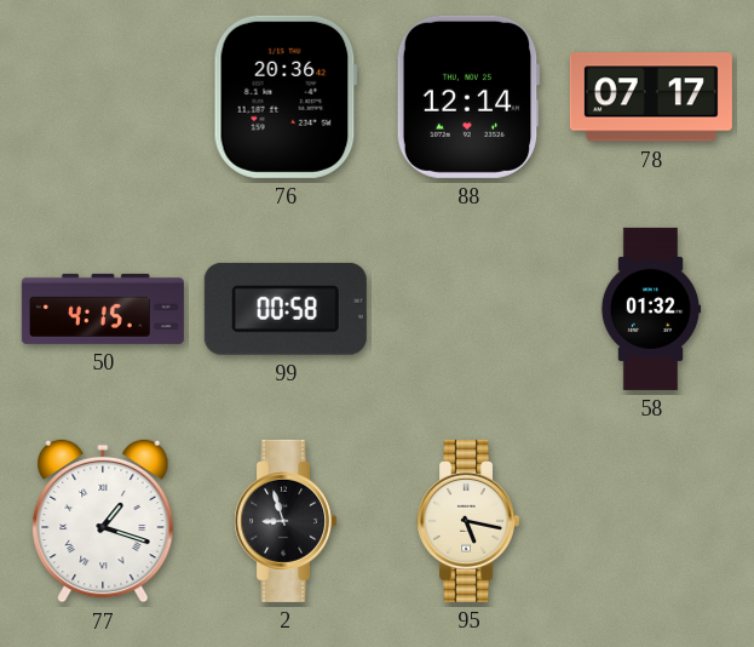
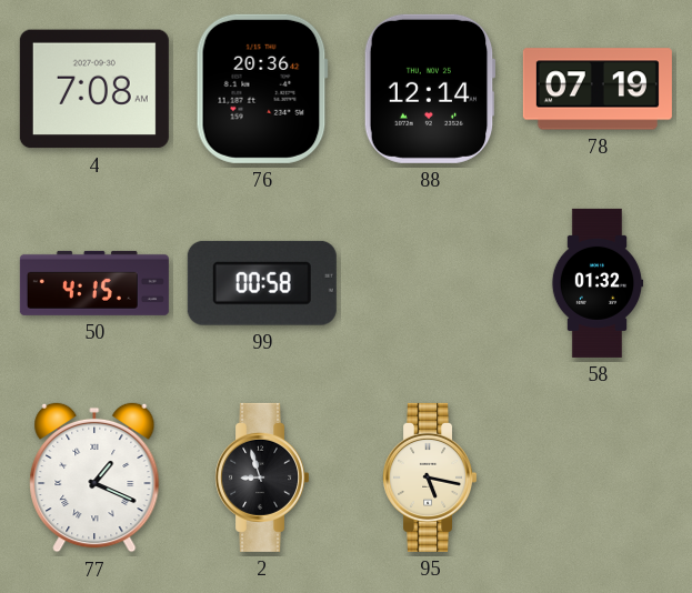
4: none -> 7:08
78: 07:17 -> 07:19
77: 1:18 -> 1:19
